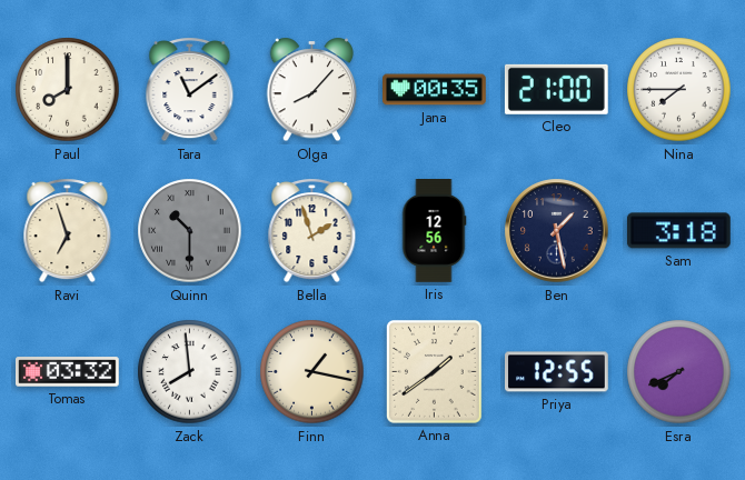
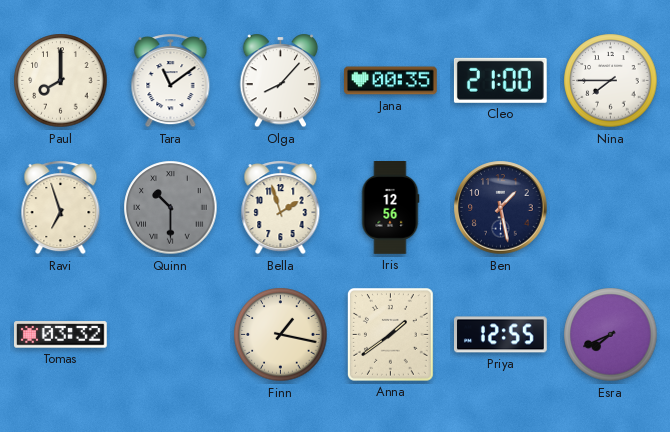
Sam: 3:18 -> none
Zack: 7:59 -> none
